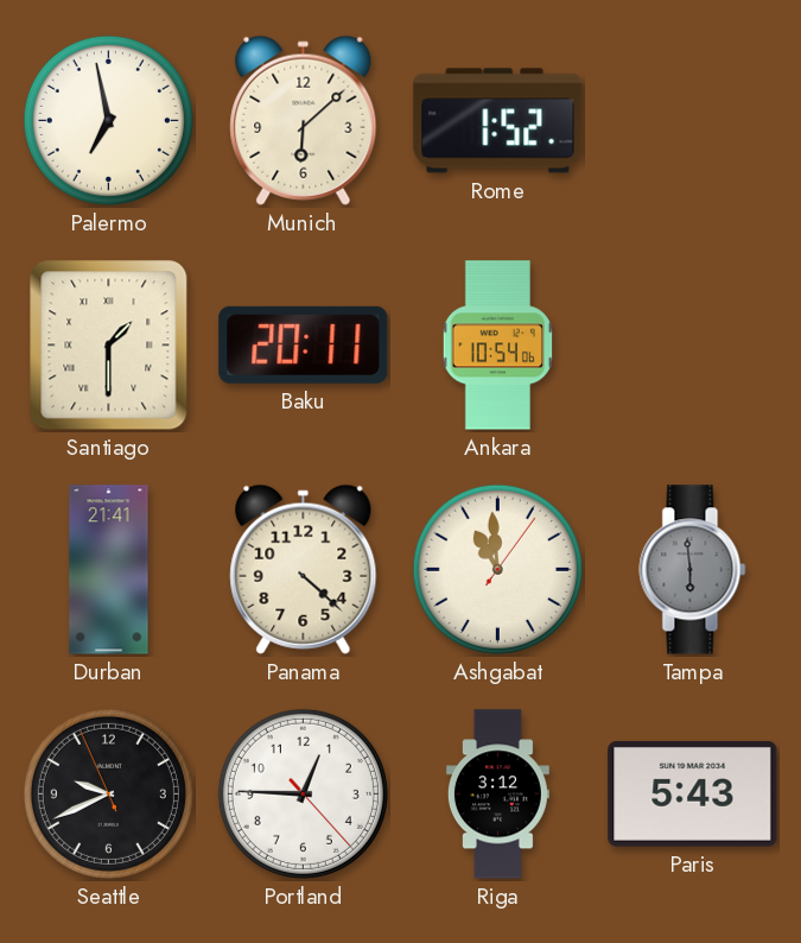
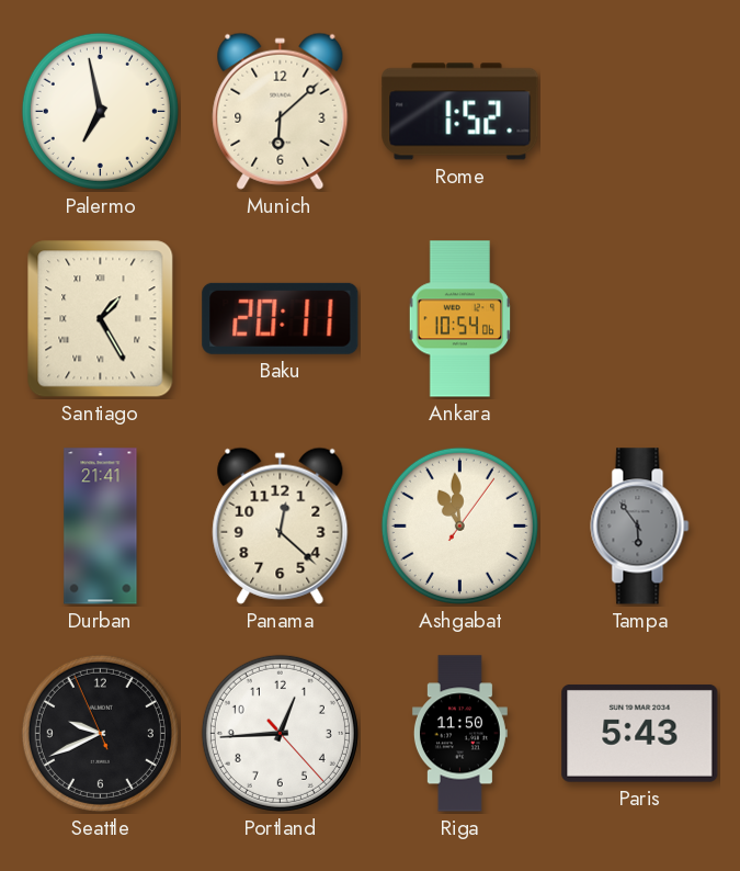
Santiago: 1:30 -> 1:25
Panama: 4:22 -> 12:22
Tampa: 5:59 -> 5:54
Portland: 12:45 -> 12:44
Riga: 3:12 -> 11:50
